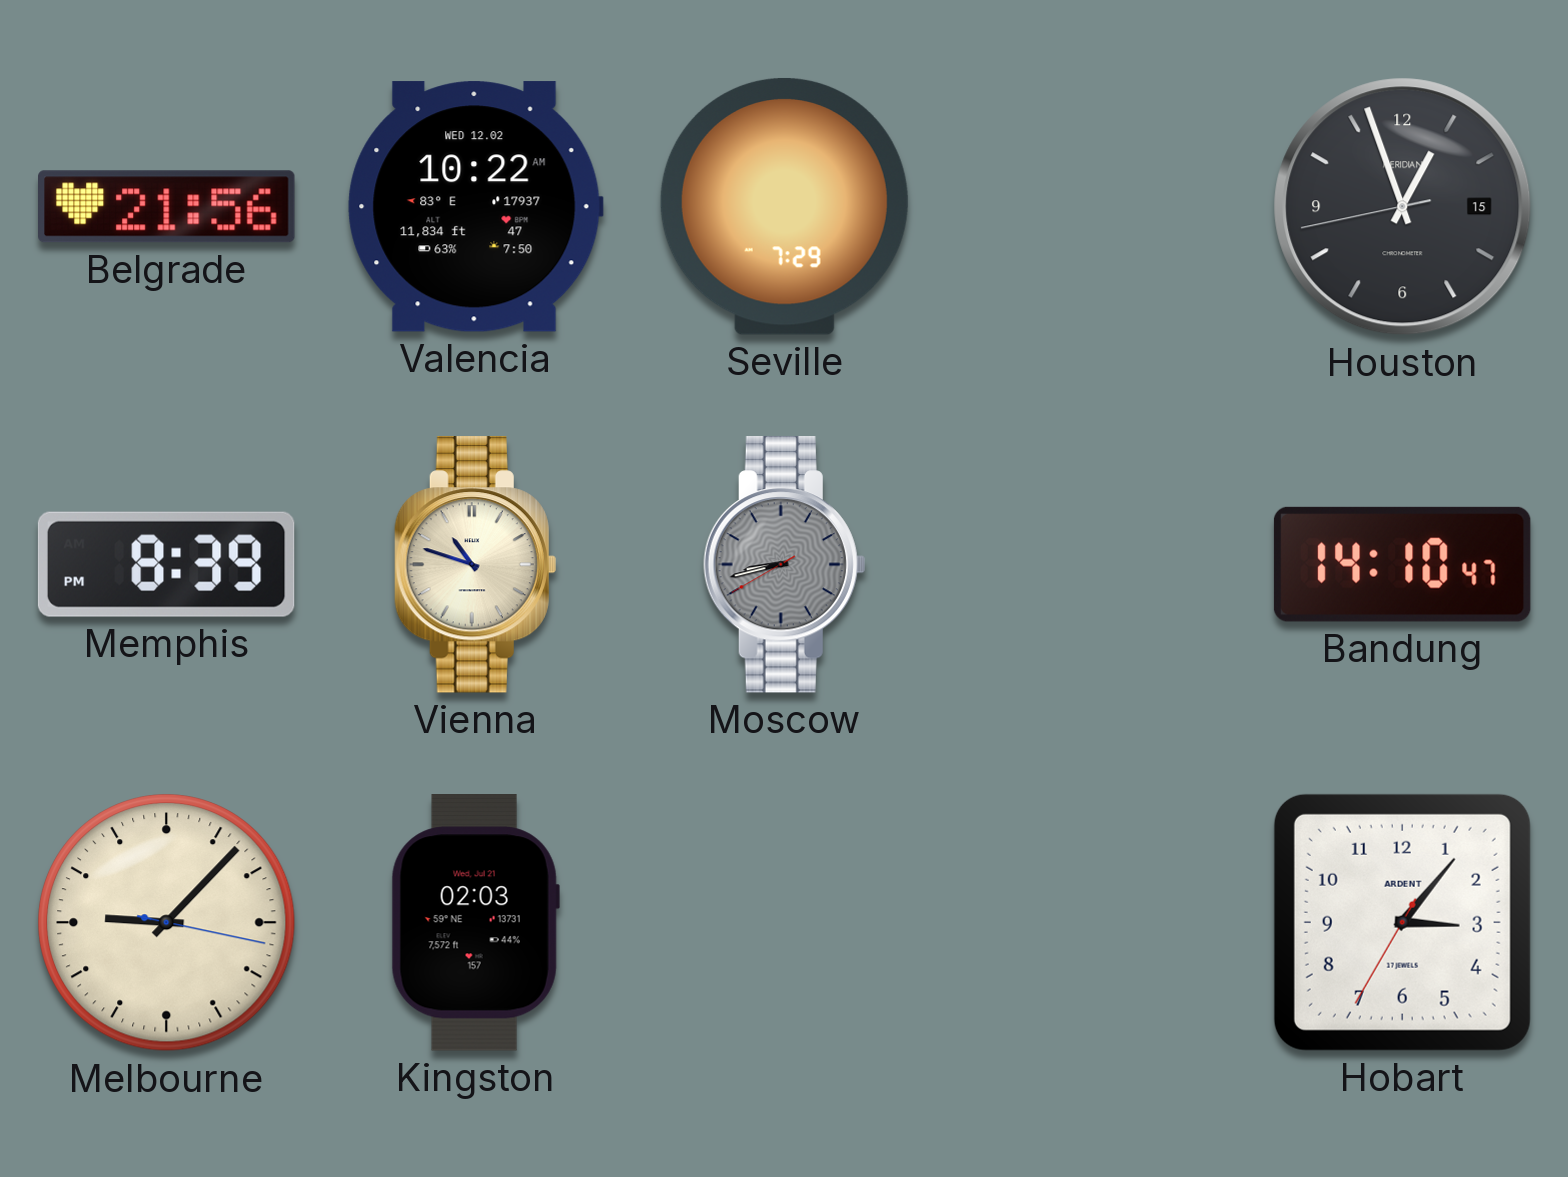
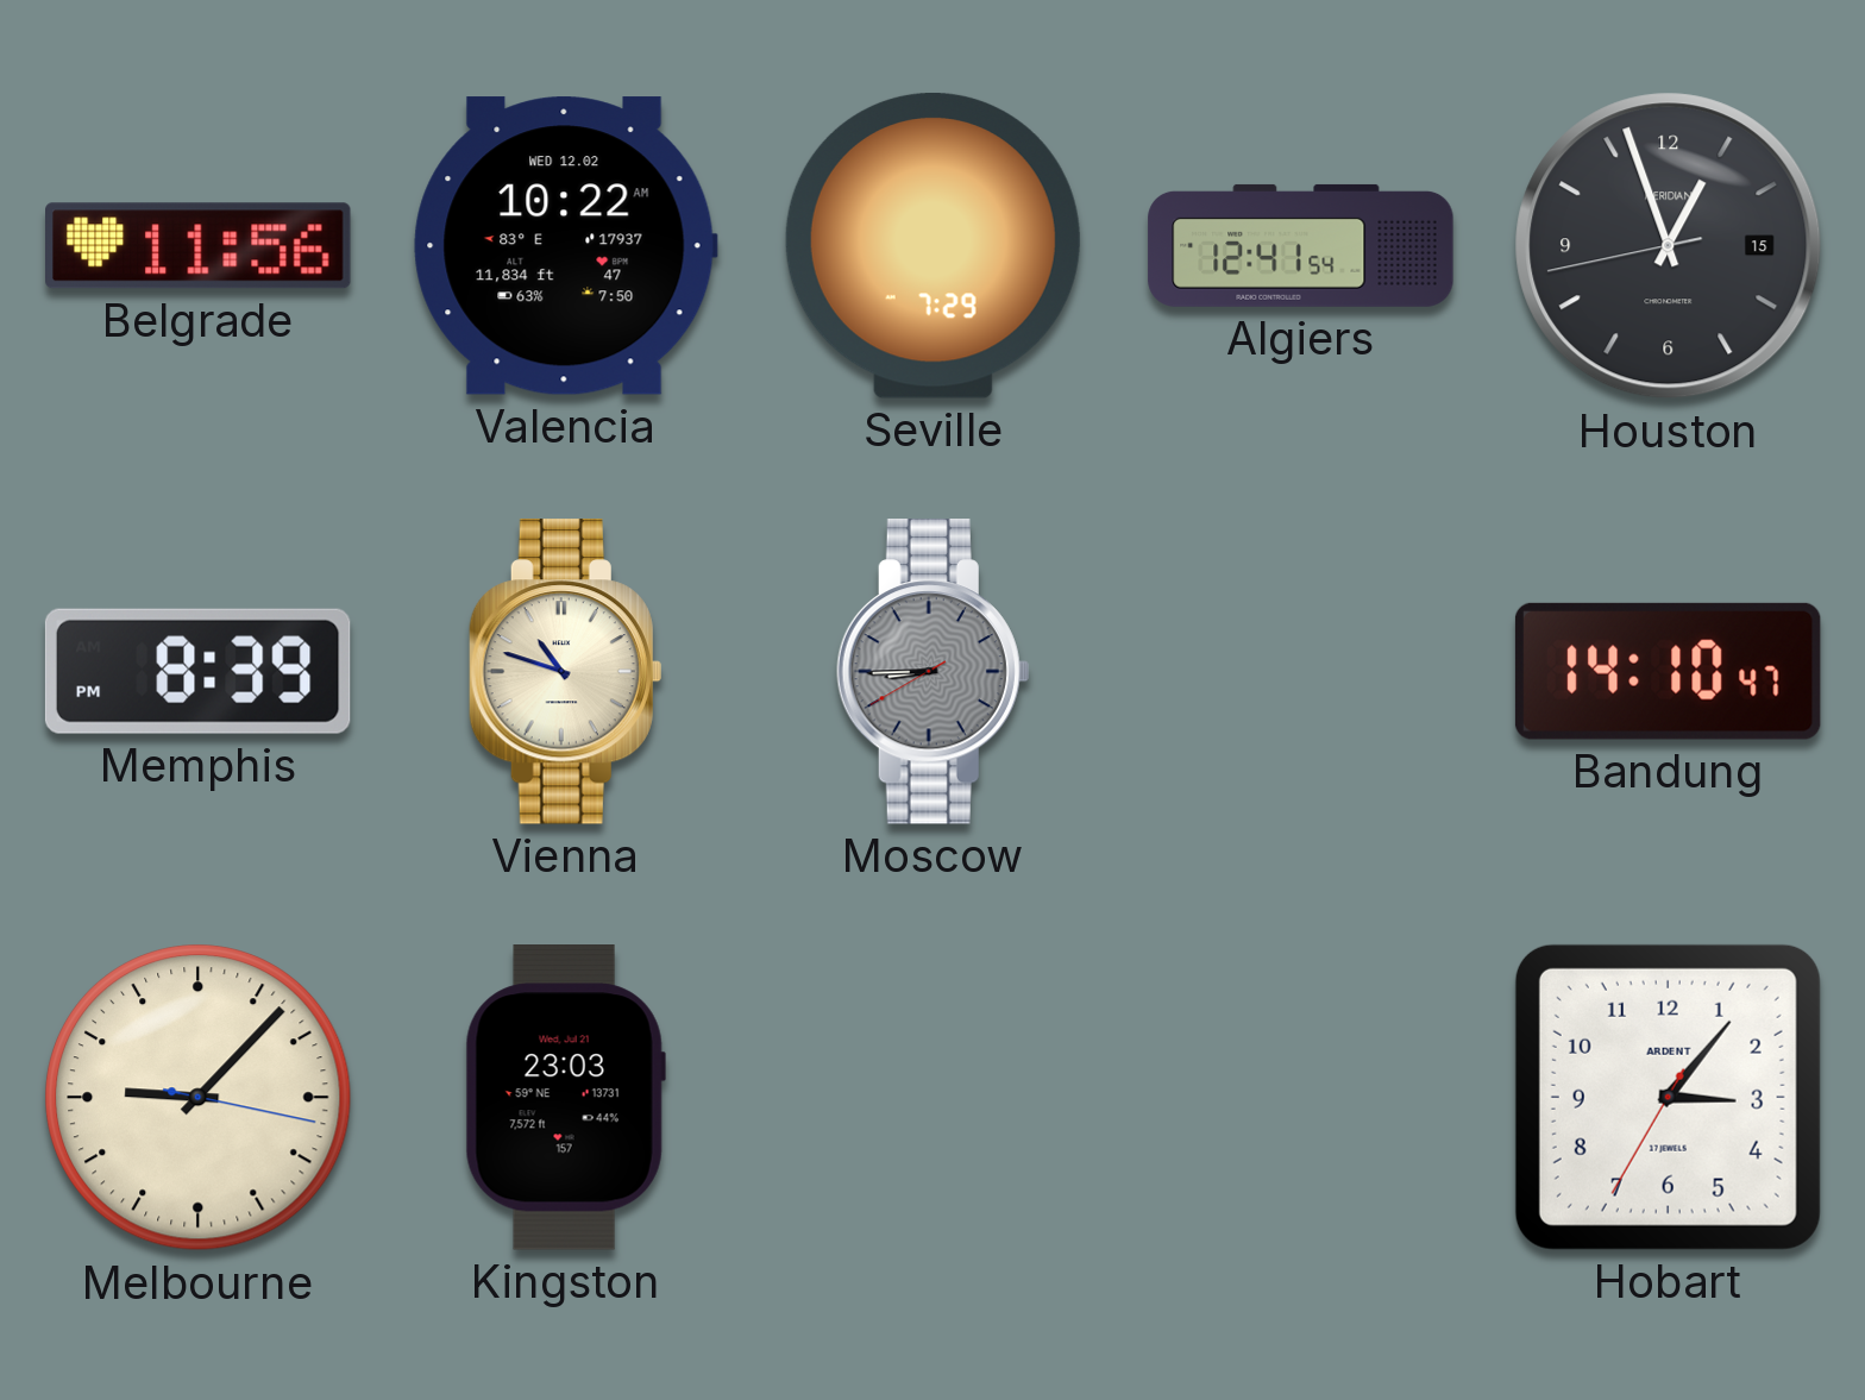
Belgrade: 21:56 -> 11:56
Algiers: none -> 12:41
Moscow: 8:42 -> 8:44
Kingston: 02:03 -> 23:03
